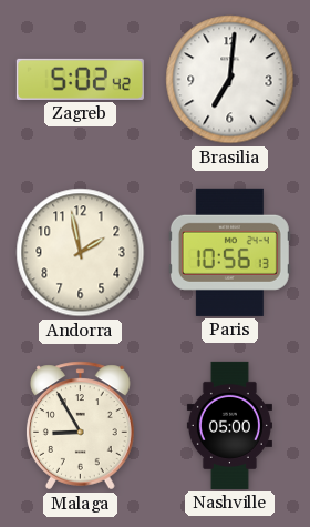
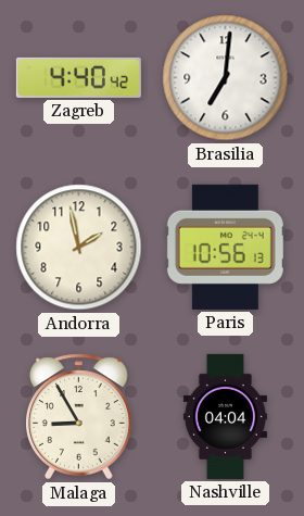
Zagreb: 5:02 -> 4:40
Nashville: 05:00 -> 04:04
